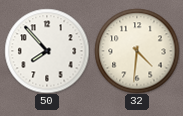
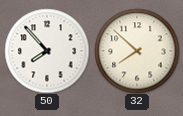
32: 4:31 -> 7:52
